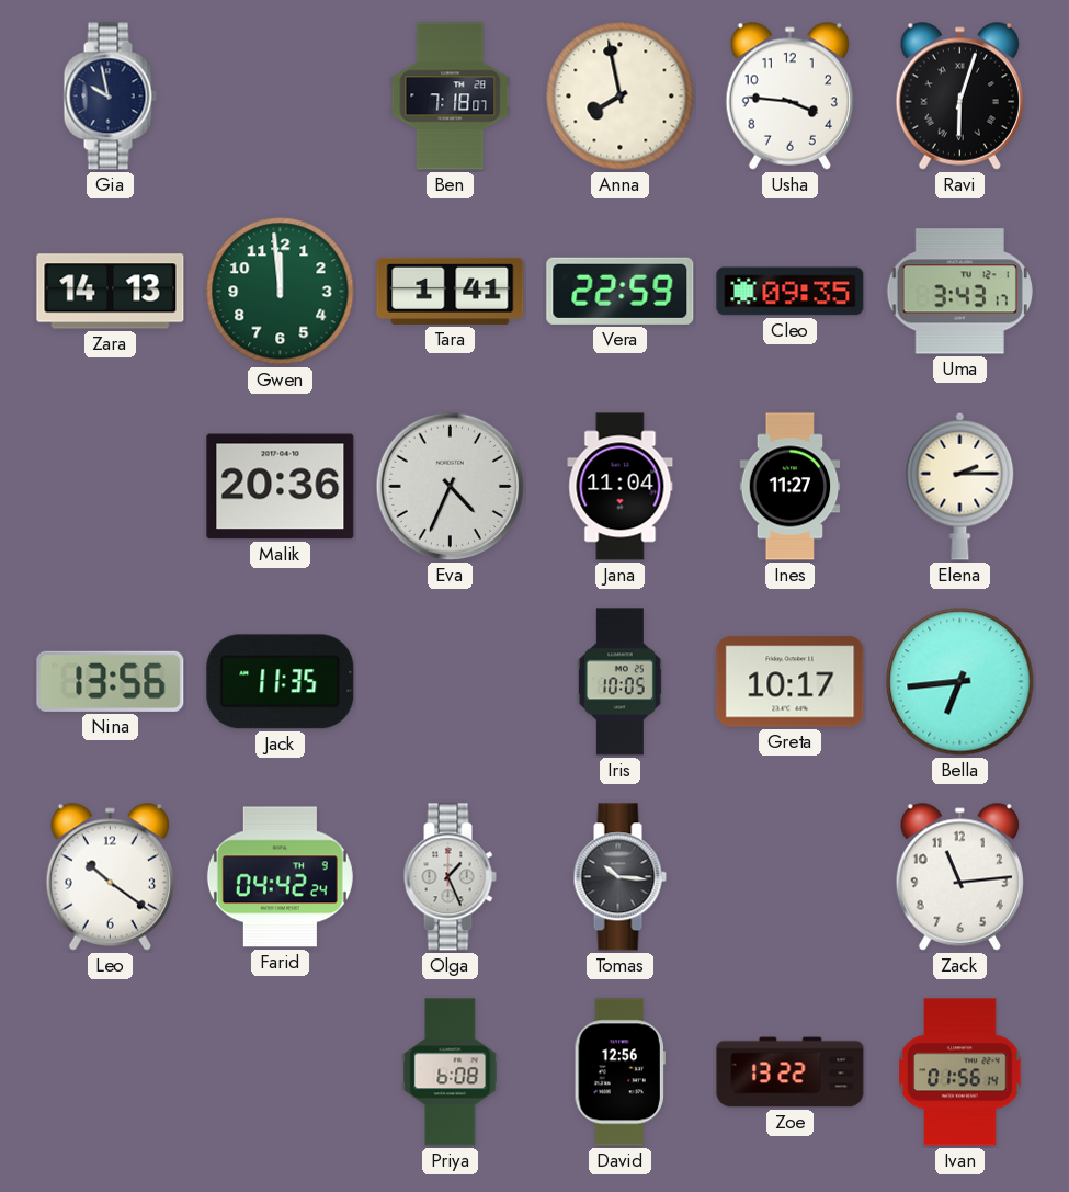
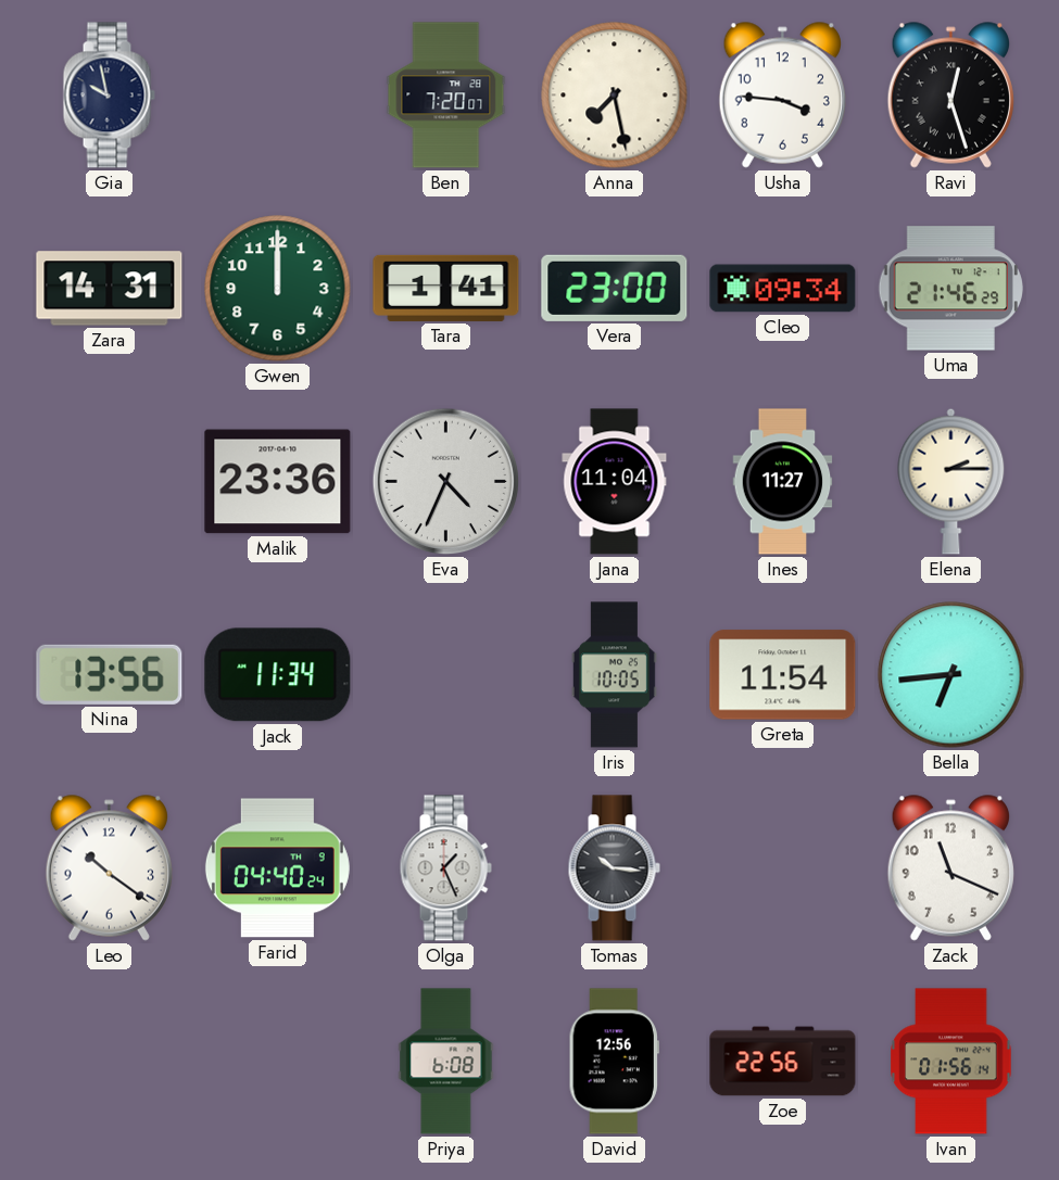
Ben: 7:18 -> 7:20
Anna: 7:58 -> 7:28
Ravi: 6:03 -> 12:27
Zara: 14:13 -> 14:31
Gwen: 11:59 -> 12:00
Vera: 22:59 -> 23:00
Cleo: 09:35 -> 09:34
Uma: 3:43 -> 21:46
Malik: 20:36 -> 23:36
Jack: 11:35 -> 11:34
Greta: 10:17 -> 11:54
Farid: 04:42 -> 04:40
Zack: 11:14 -> 11:19
Zoe: 13:22 -> 22:56
